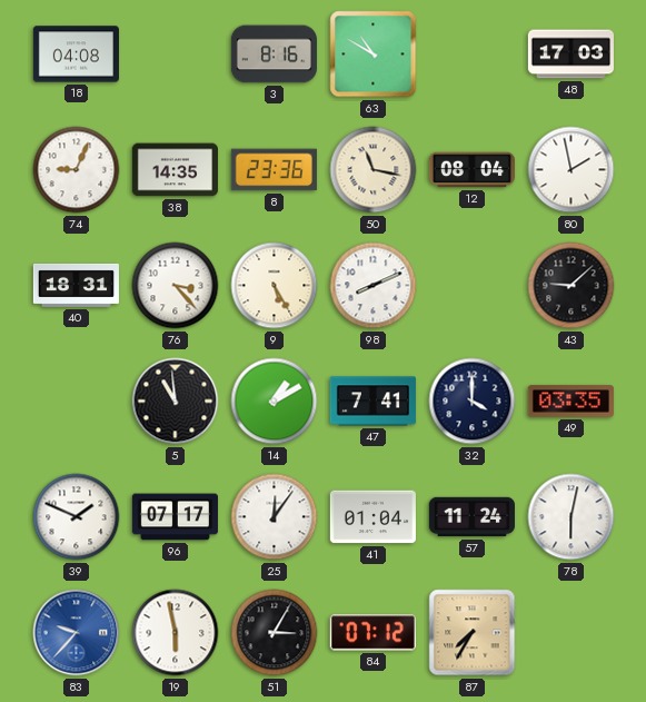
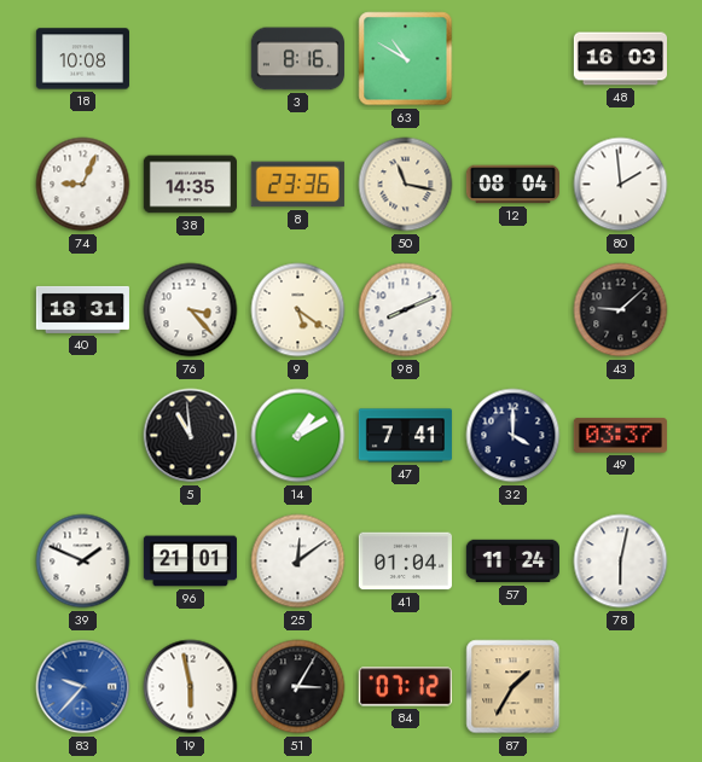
18: 04:08 -> 10:08
48: 17:03 -> 16:03
80: 1:58 -> 1:59
9: 5:25 -> 5:21
49: 03:35 -> 03:37
96: 07:17 -> 21:01
25: 12:06 -> 12:09
87: 7:35 -> 1:35
